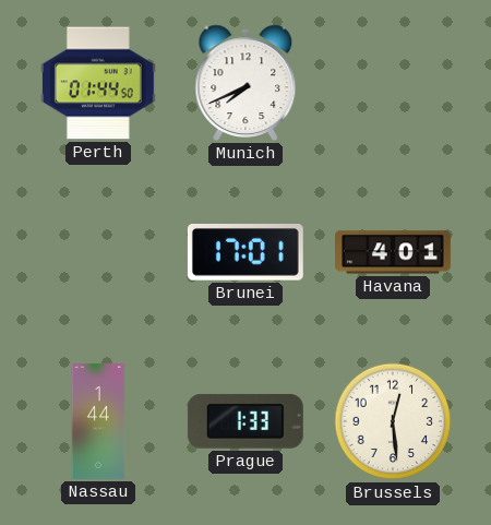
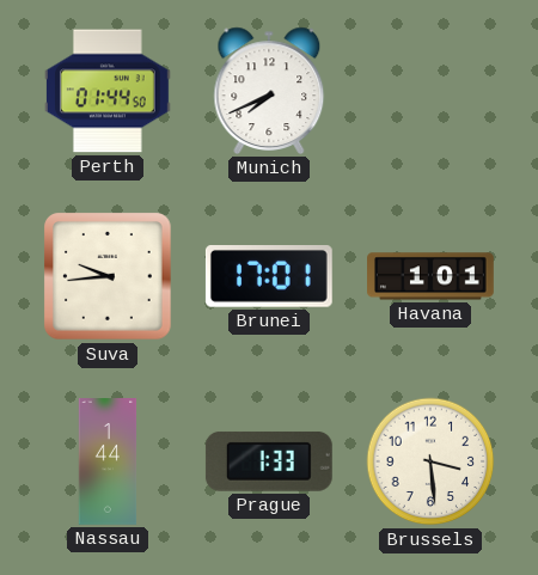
Suva: none -> 9:44
Havana: 4:01 -> 1:01
Brussels: 12:29 -> 3:29
